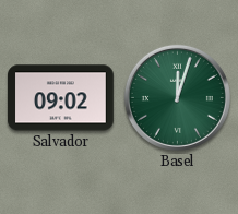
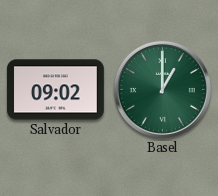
Basel: 12:03 -> 1:00
